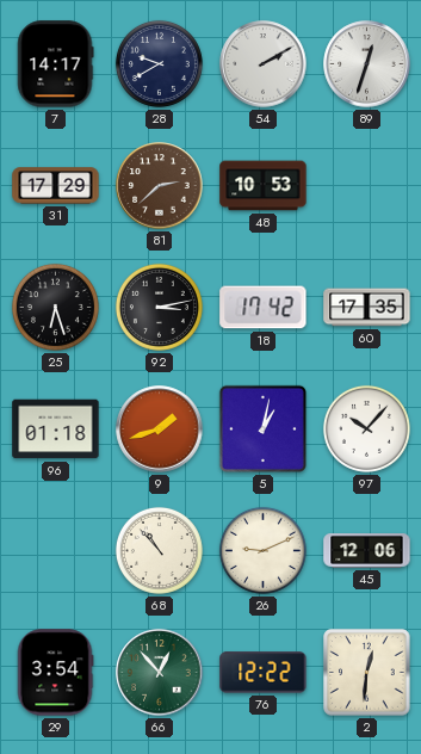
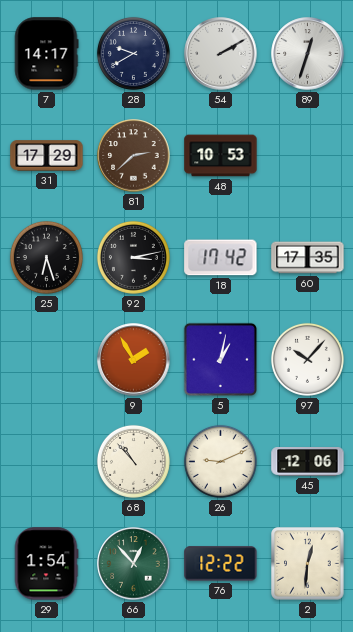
96: 01:18 -> none
9: 1:42 -> 1:55
29: 3:54 -> 1:54
